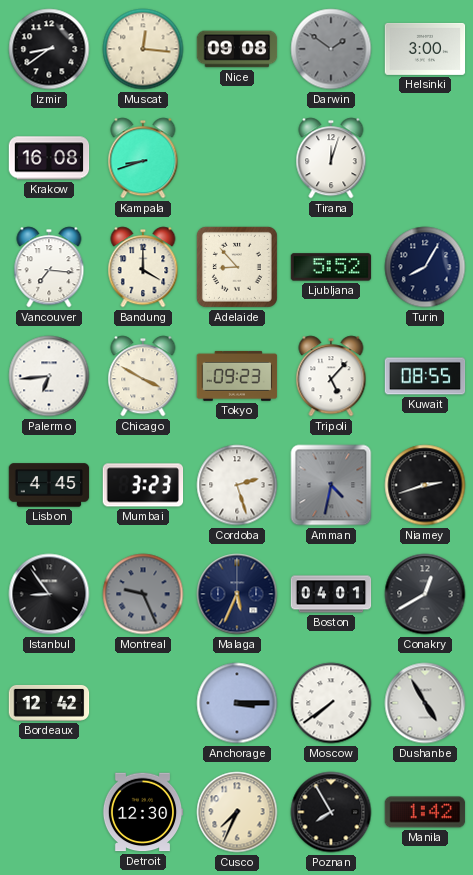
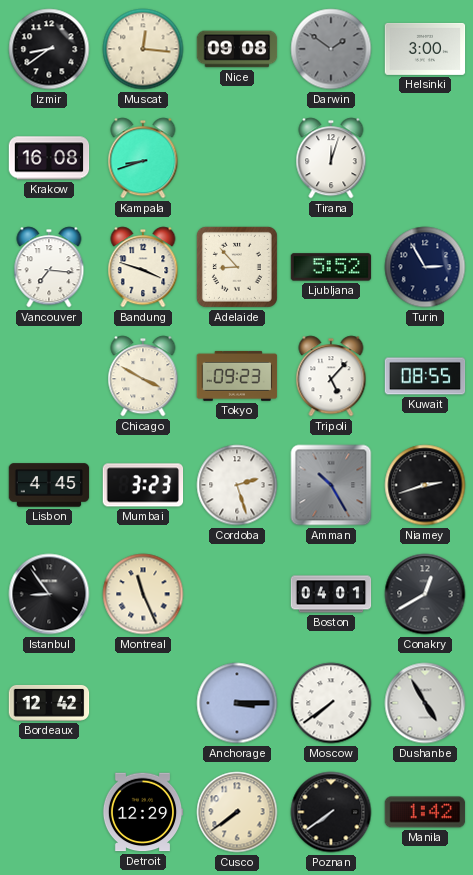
Bandung: 4:00 -> 3:48
Turin: 8:05 -> 2:55
Palermo: 6:44 -> none
Amman: 4:32 -> 10:25
Montreal: 9:26 -> 11:26
Montreal dial: grey -> cream
Malaga: 5:34 -> none
Detroit: 12:30 -> 12:29
Cusco: 7:34 -> 7:39
Poznan: 7:55 -> 7:39
